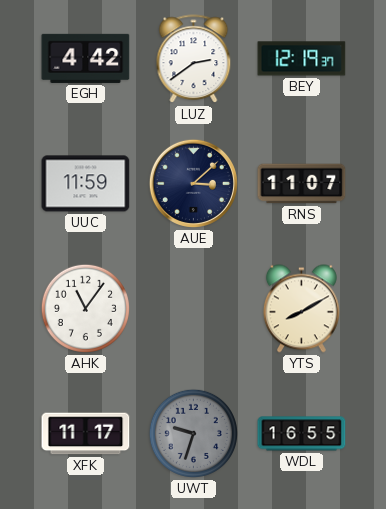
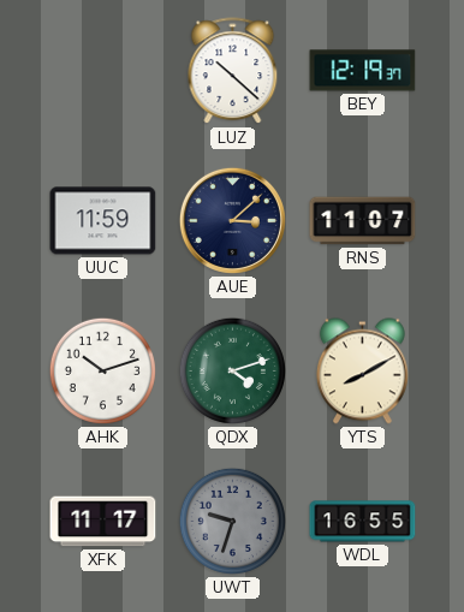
EGH: 4:42 -> none
LUZ: 2:39 -> 10:22
AHK: 11:06 -> 10:12
QDX: none -> 4:12
